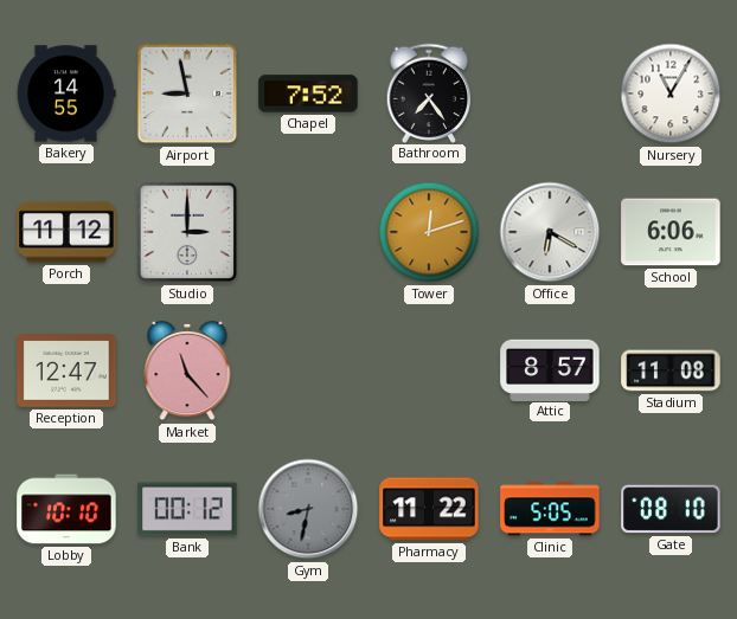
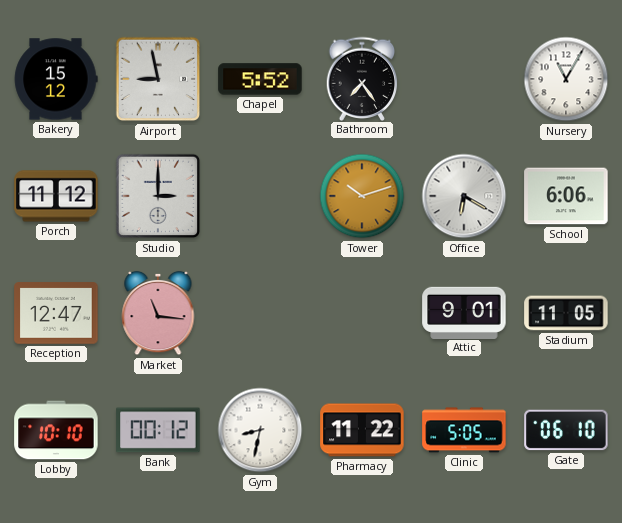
Bakery: 14:55 -> 15:12
Chapel: 7:52 -> 5:52
Tower: 12:12 -> 10:12
Market: 11:23 -> 11:16
Attic: 8:57 -> 9:01
Stadium: 11:08 -> 11:05
Gym dial: grey -> white
Gate: 08:10 -> 06:10
